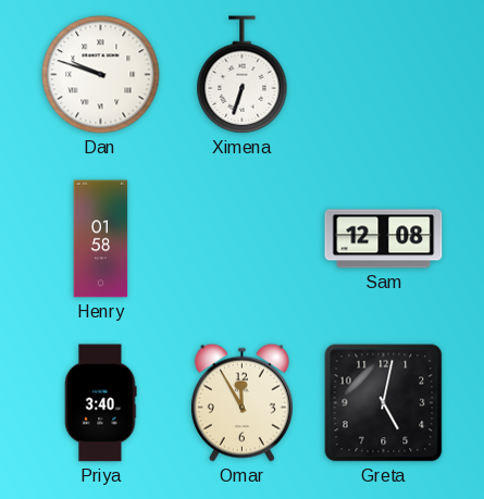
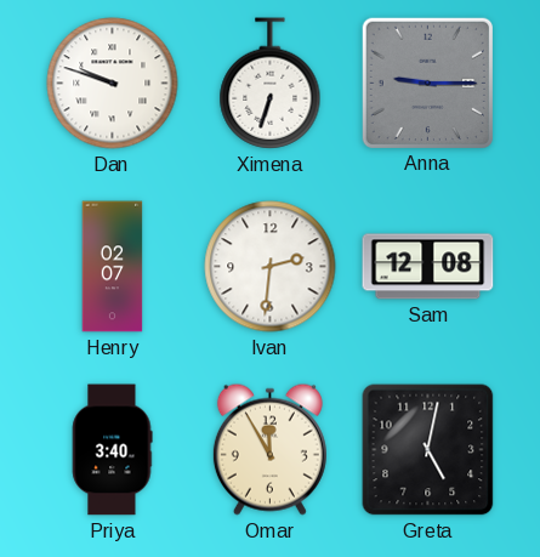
Anna: none -> 9:15
Henry: 01:58 -> 02:07
Ivan: none -> 2:31
